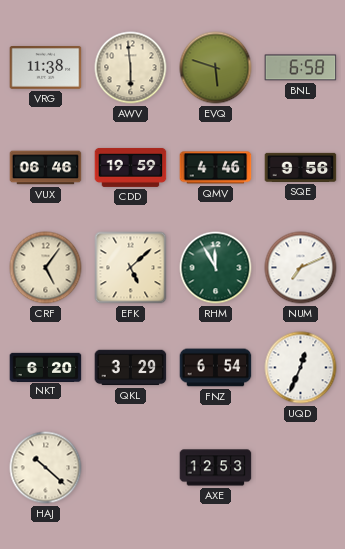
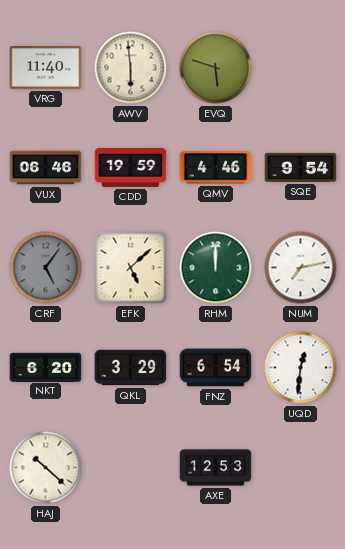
VRG: 11:38 -> 11:40
BNL: 6:58 -> none
SQE: 9:56 -> 9:54
CRF dial: cream -> grey
RHM: 11:55 -> 12:00
NUM: 7:11 -> 7:13
UQD: 12:34 -> 12:31
